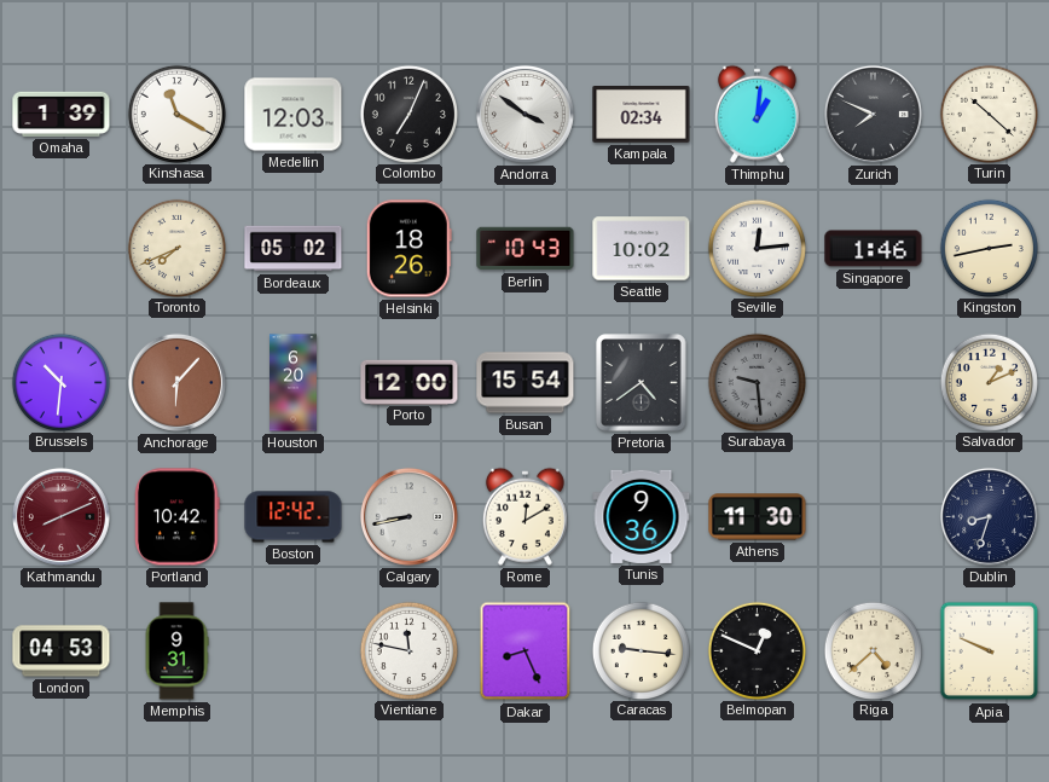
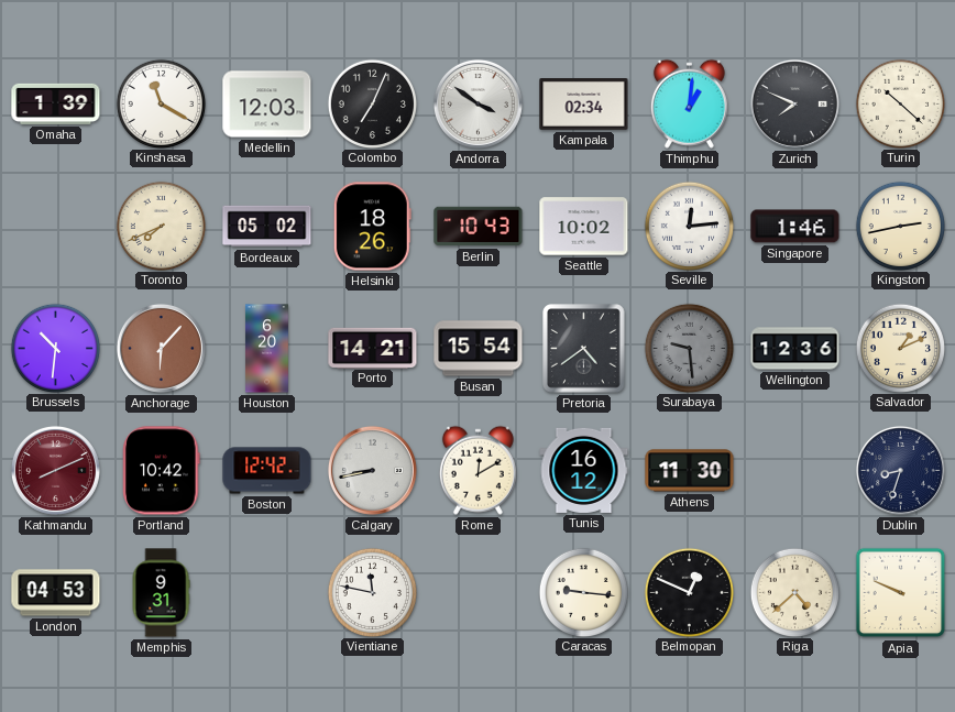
Porto: 12:00 -> 14:21
Wellington: none -> 12:36
Tunis: 9:36 -> 16:12
Dakar: 8:26 -> none
